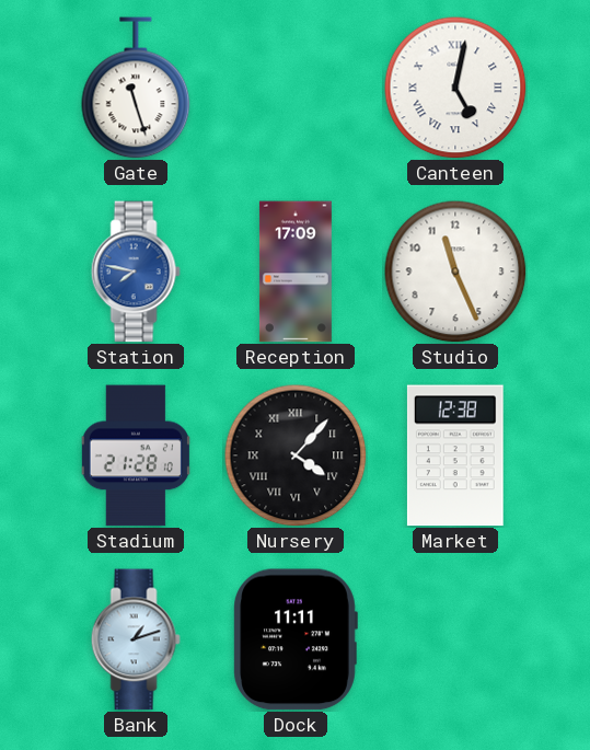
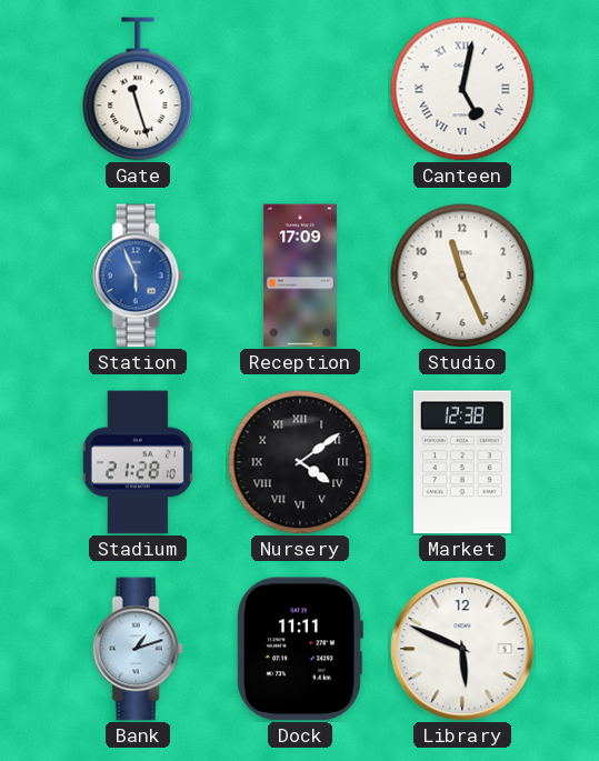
Station: 7:47 -> 5:56
Nursery: 4:07 -> 4:09
Library: none -> 5:49
